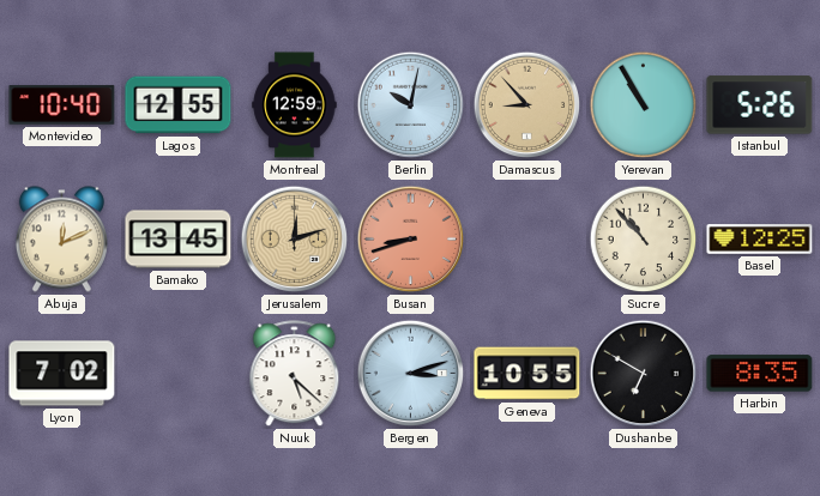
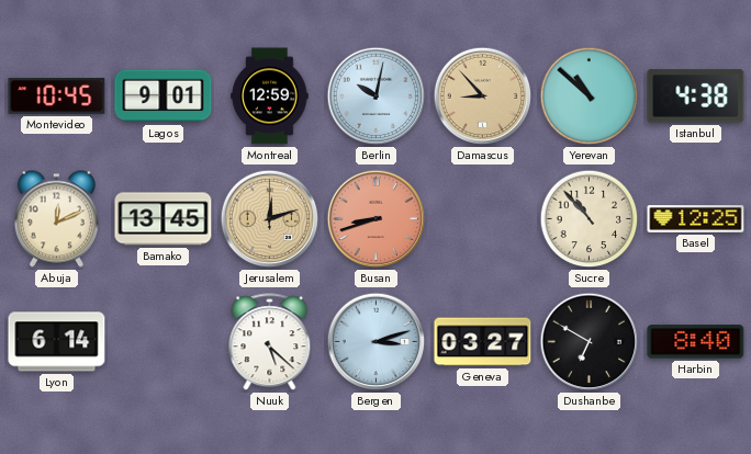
Montevideo: 10:40 -> 10:45
Lagos: 12:55 -> 9:01
Yerevan: 10:55 -> 10:52
Istanbul: 5:26 -> 4:38
Lyon: 7:02 -> 6:14
Geneva: 10:55 -> 03:27
Harbin: 8:35 -> 8:40
